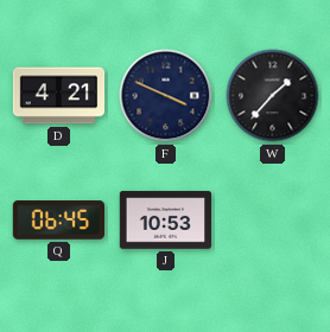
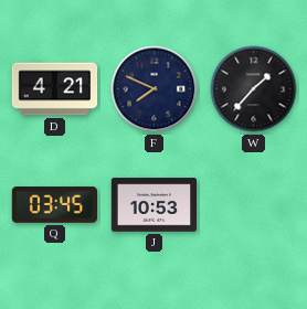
F: 3:49 -> 7:49
Q: 06:45 -> 03:45
